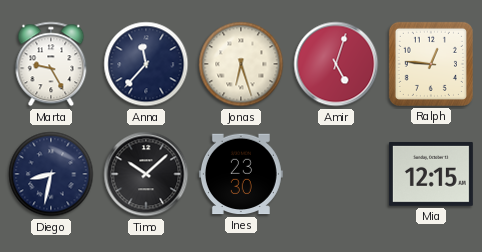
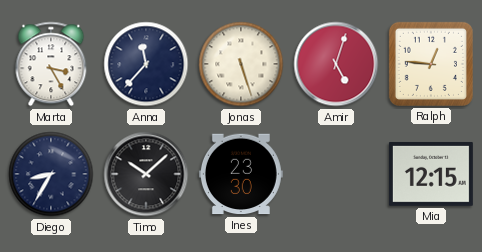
Marta: 9:25 -> 3:25
Jonas: 6:27 -> 5:27
Diego: 8:32 -> 8:35
